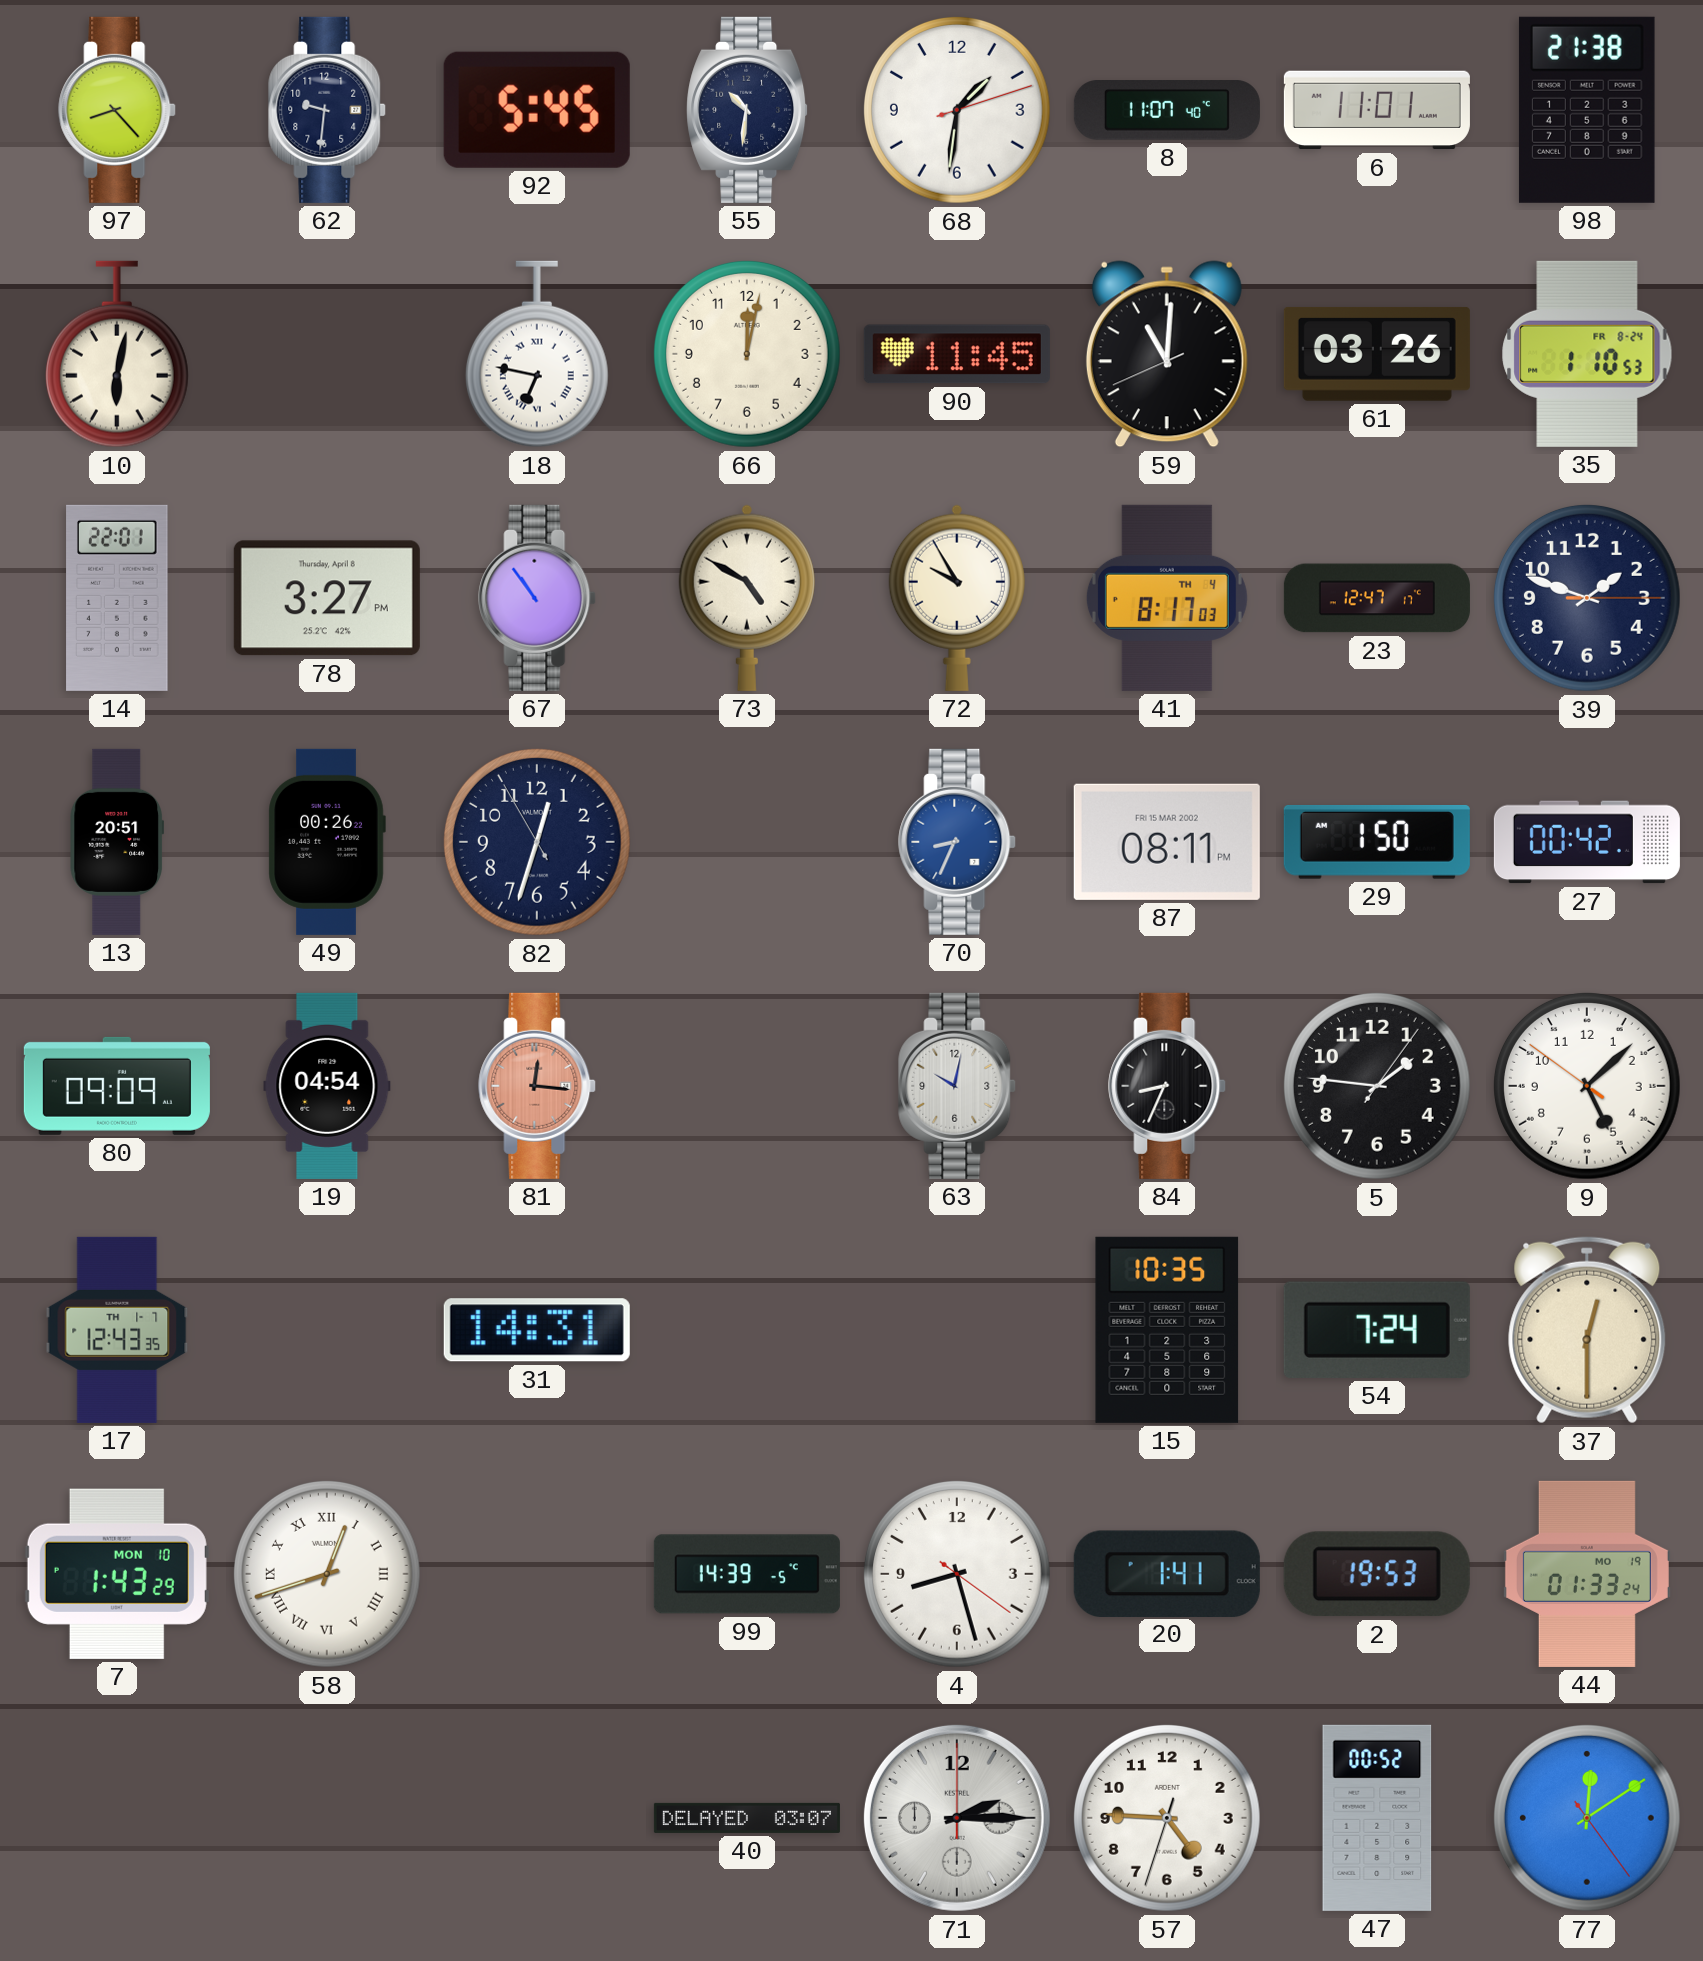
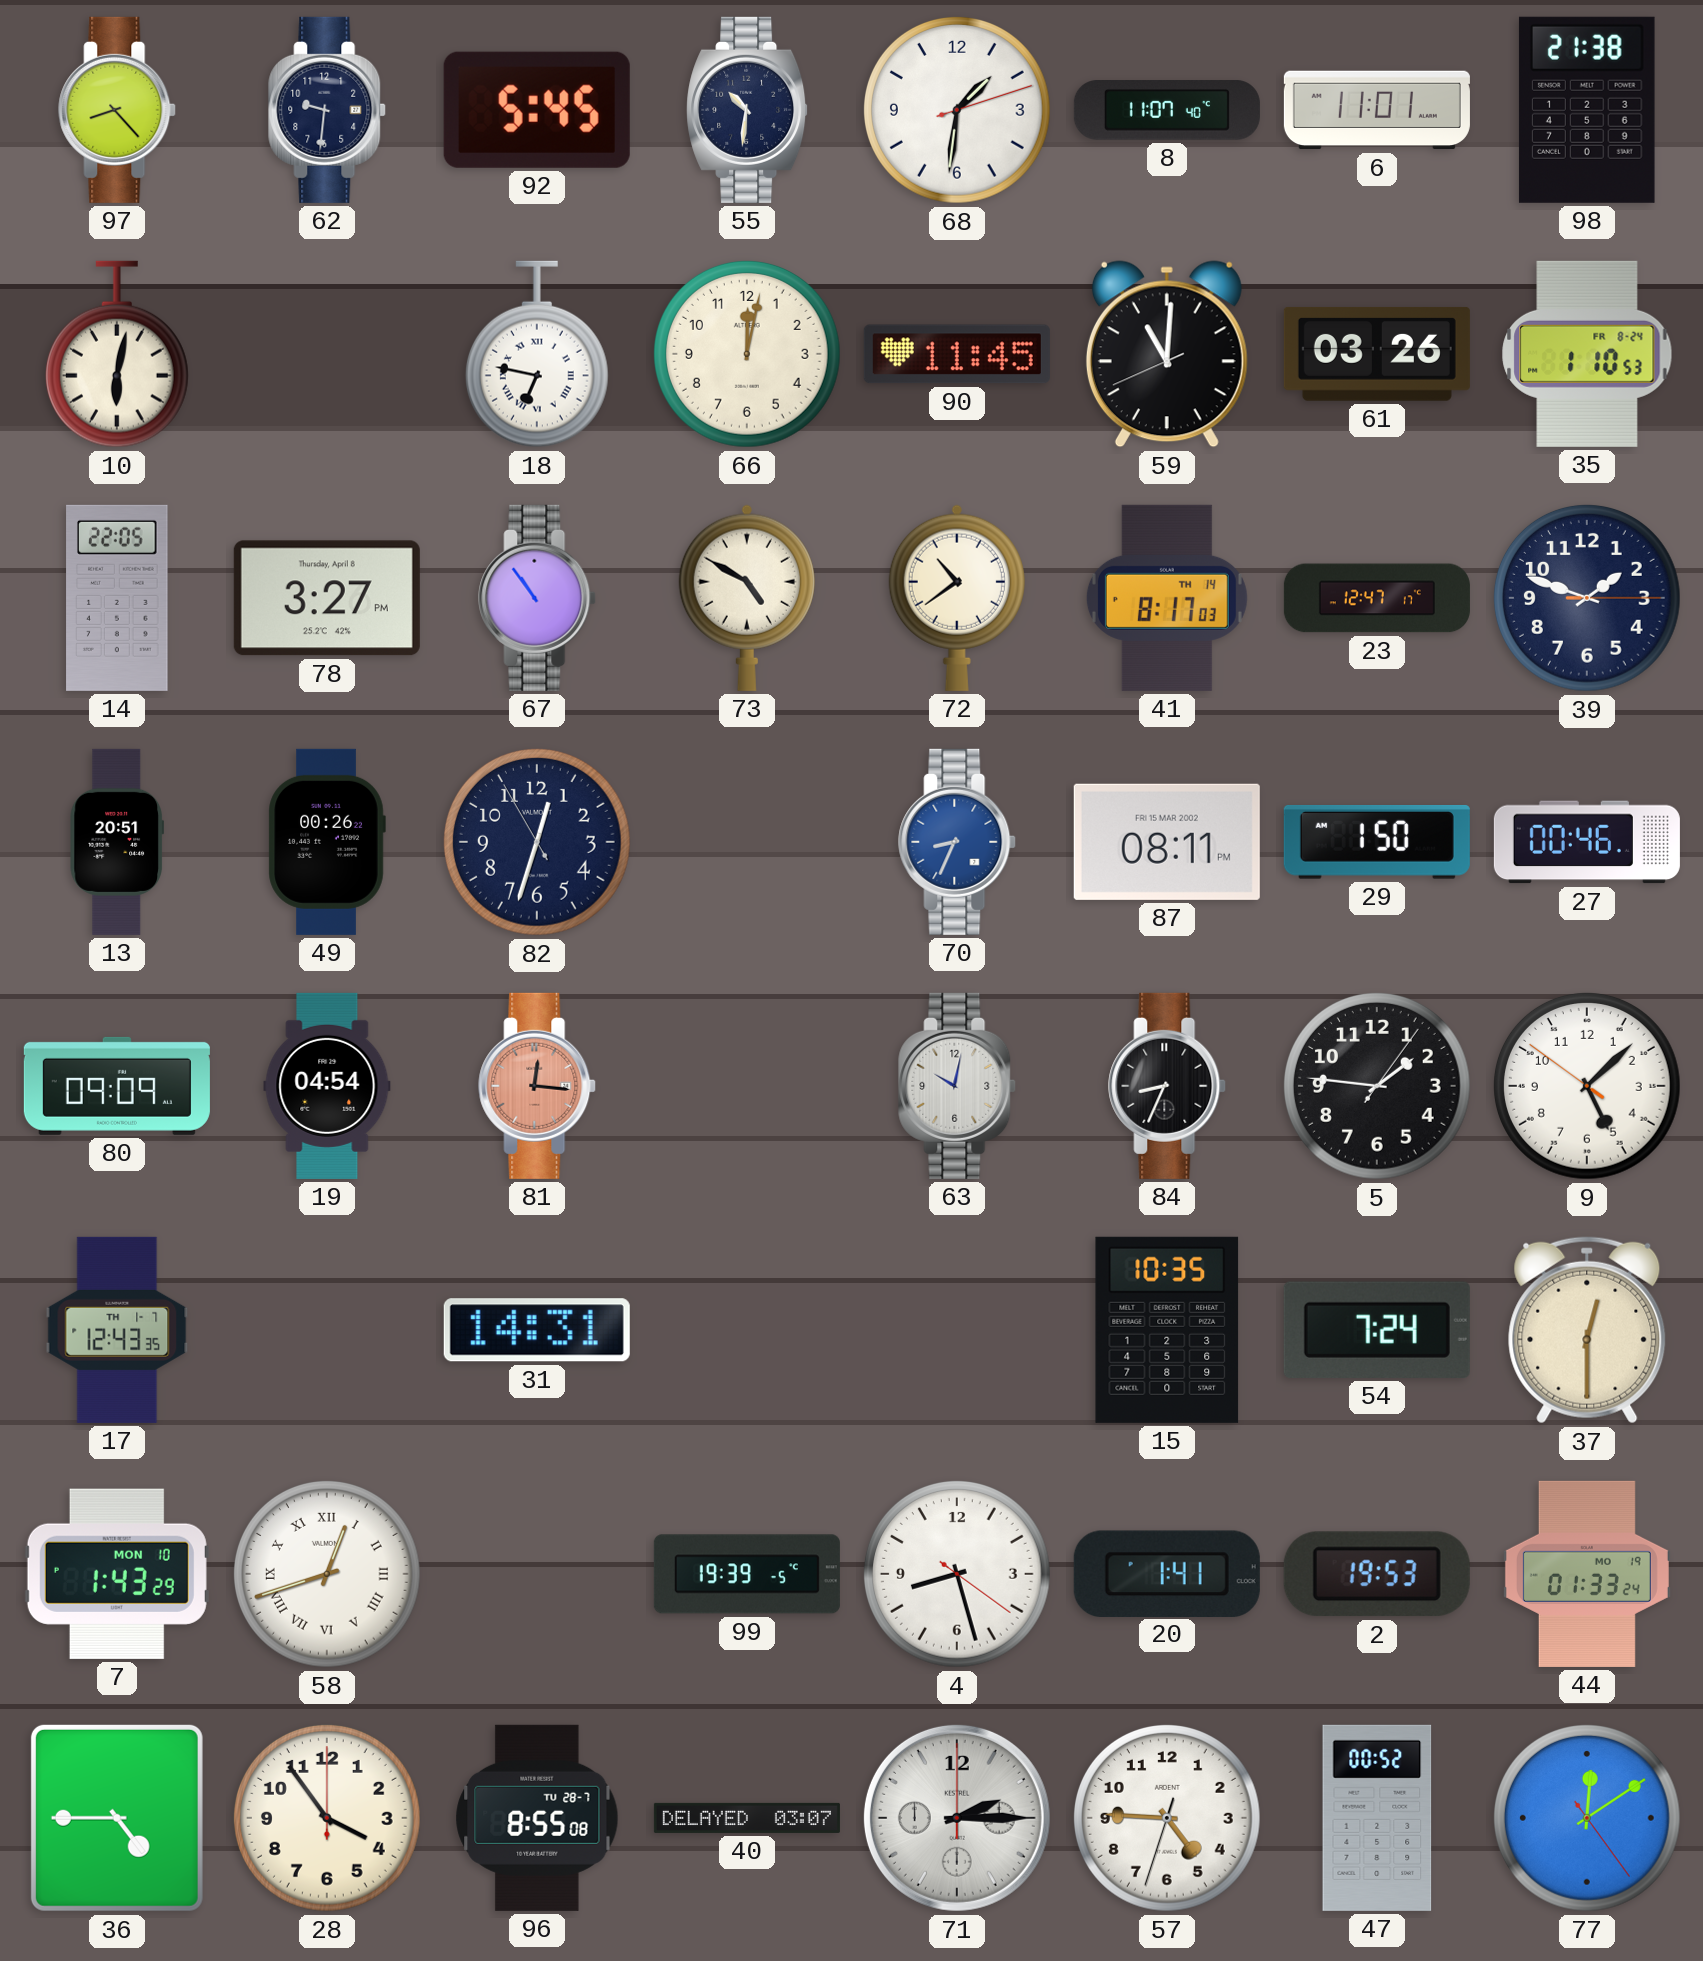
14: 22:01 -> 22:05
72: 9:55 -> 10:39
41 date: TH 4 -> TH 14
27: 00:42 -> 00:46
99: 14:39 -> 19:39
36: none -> 4:45
28: none -> 3:54
96: none -> 8:55
